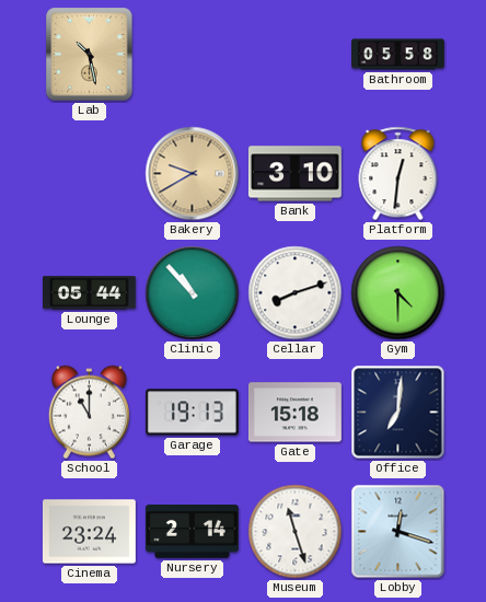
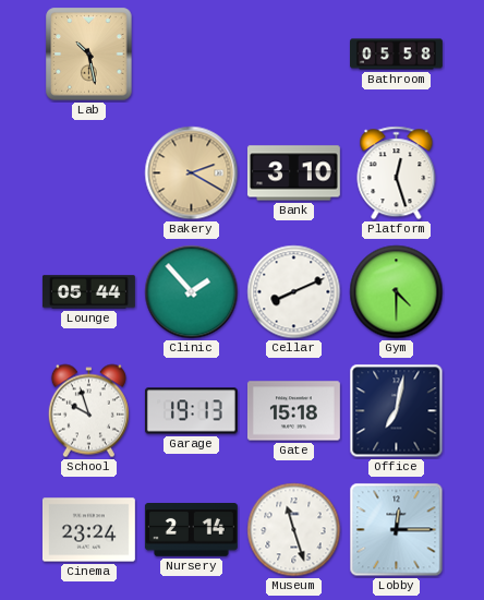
Bakery: 9:40 -> 2:20
Platform: 12:31 -> 12:27
Clinic: 10:53 -> 1:53
Cellar: 8:12 -> 8:11
School: 11:00 -> 9:57
Office: 7:01 -> 7:02
Lobby: 12:18 -> 12:15
